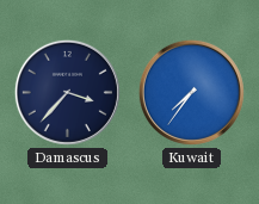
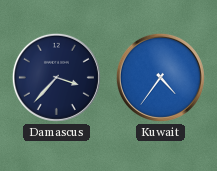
Kuwait: 7:36 -> 4:36
